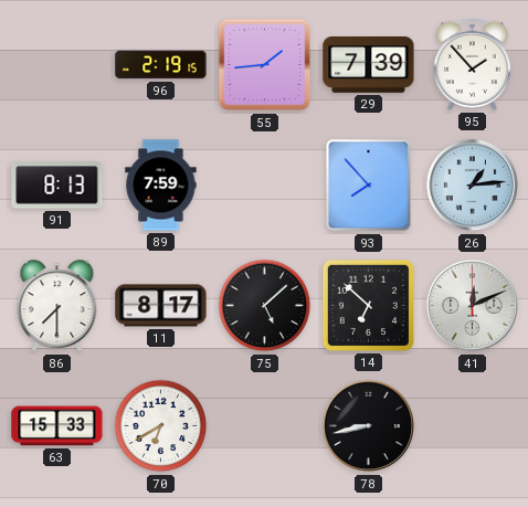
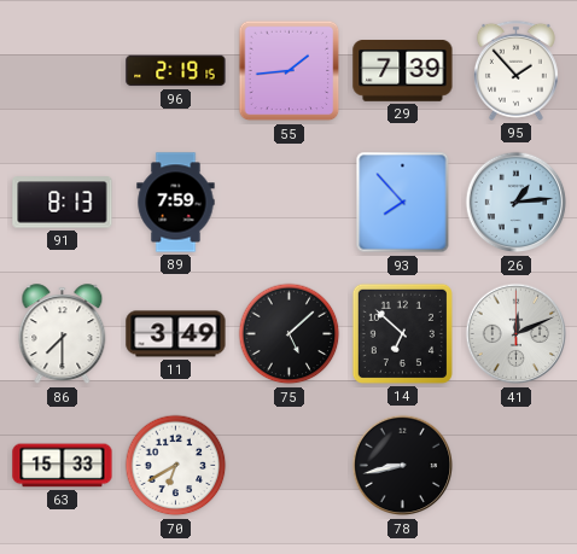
11: 8:17 -> 3:49
